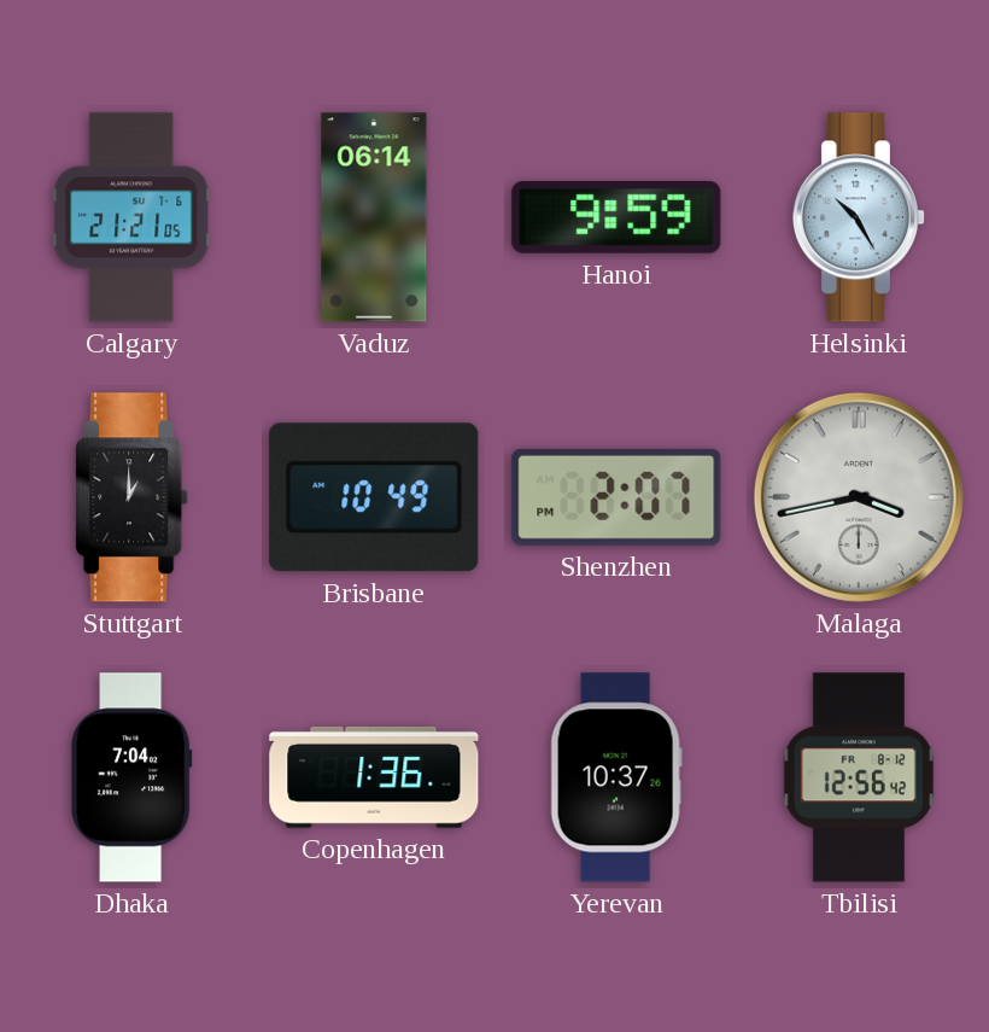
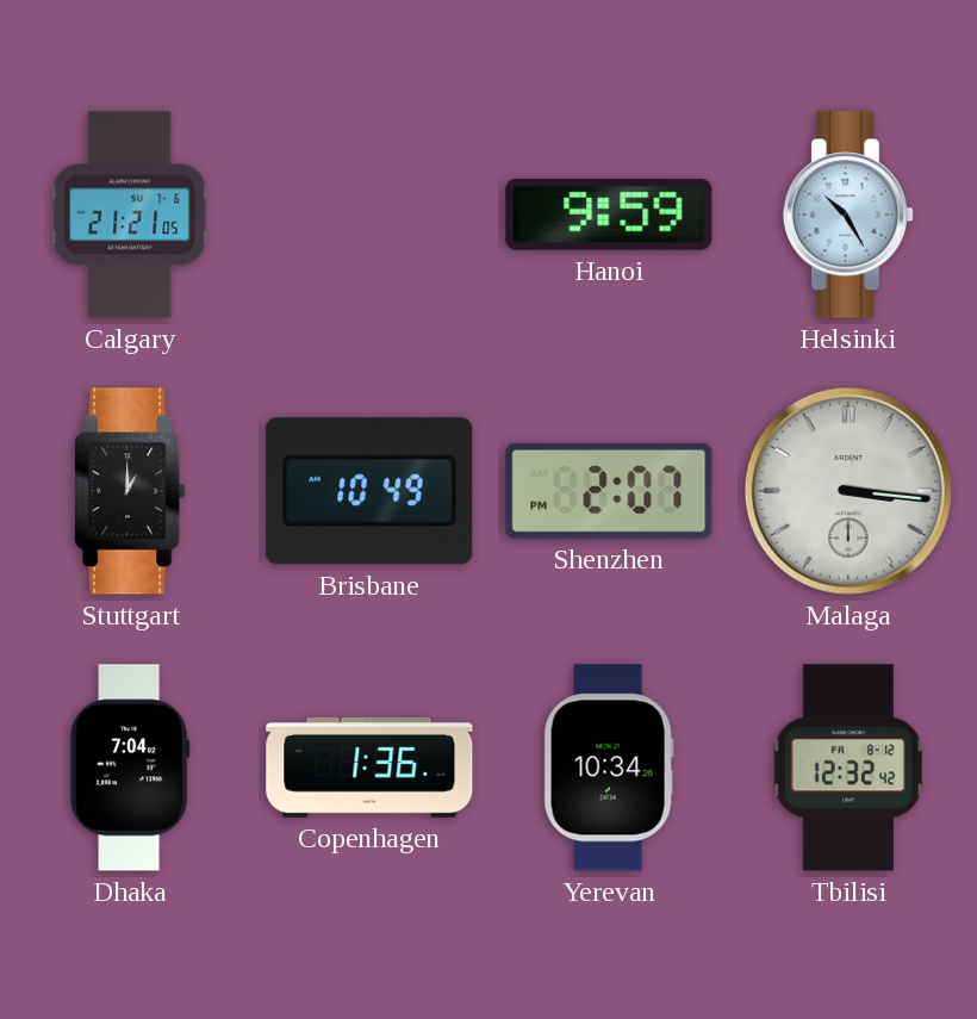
Vaduz: 06:14 -> none
Malaga: 3:43 -> 3:16
Yerevan: 10:37 -> 10:34
Tbilisi: 12:56 -> 12:32
